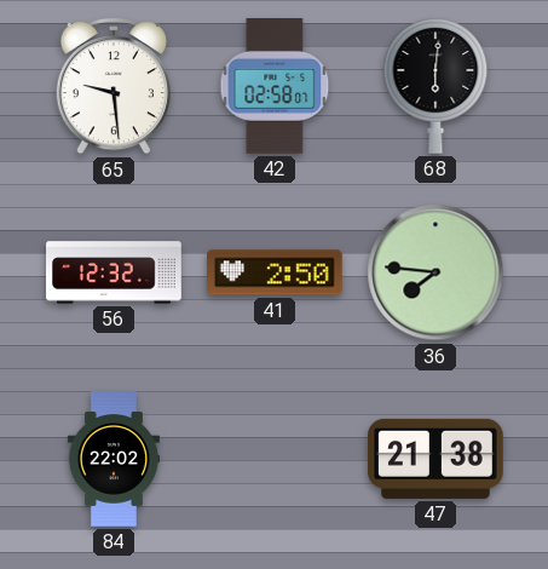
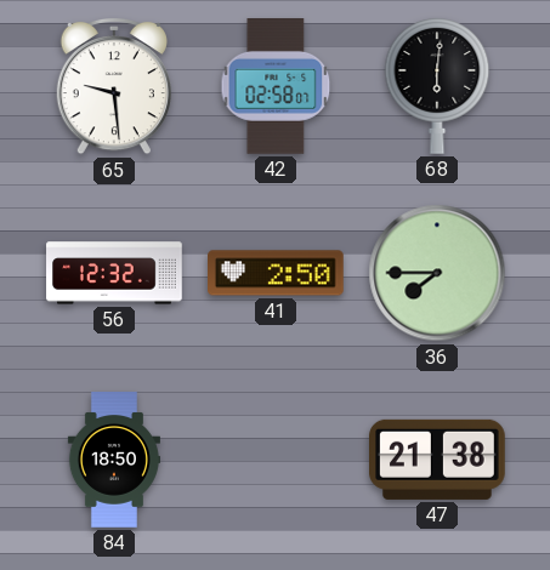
36: 7:46 -> 7:45
84: 22:02 -> 18:50
